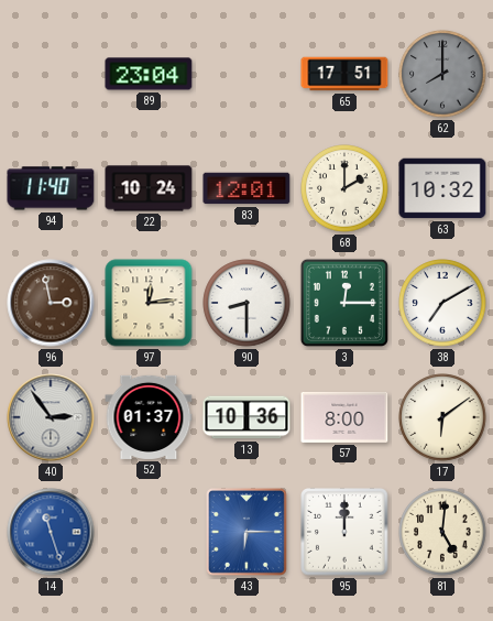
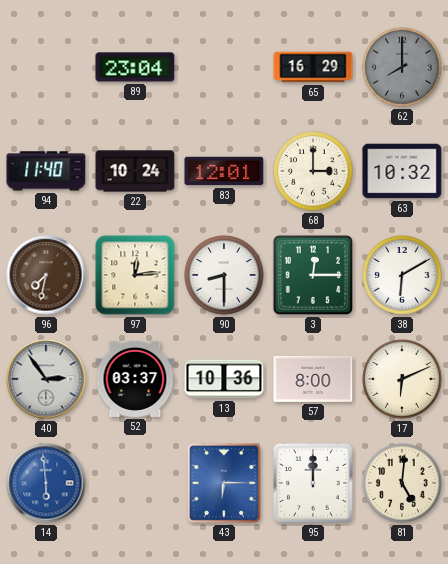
65: 17:51 -> 16:29
68: 2:00 -> 3:00
96: 2:58 -> 7:32
38: 7:10 -> 6:10
52: 01:37 -> 03:37
17: 6:09 -> 6:11
14: 11:27 -> 5:59
